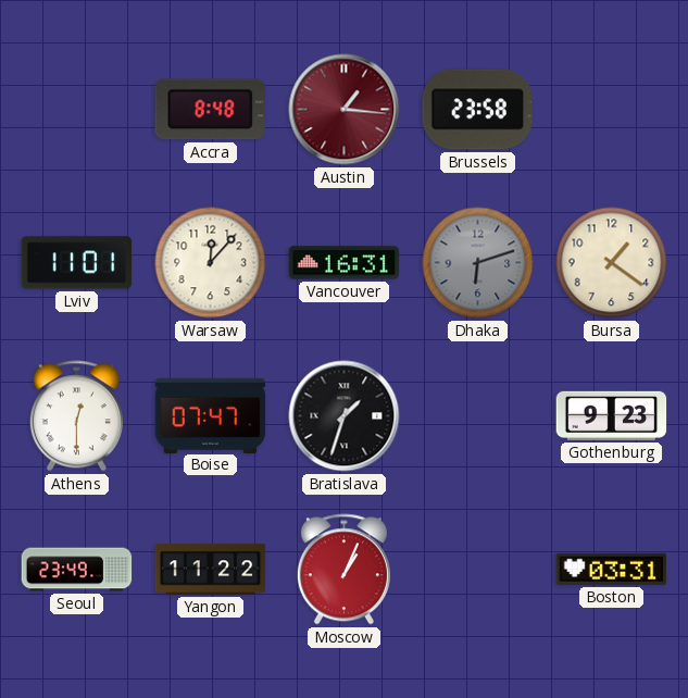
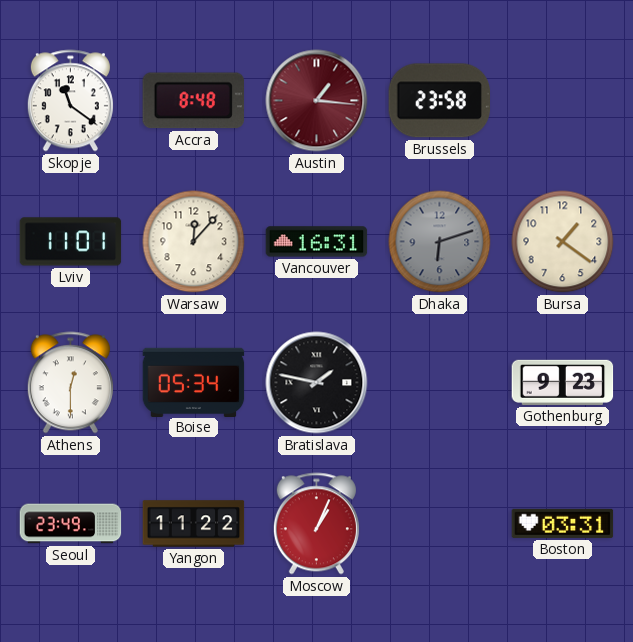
Skopje: none -> 11:21
Boise: 07:47 -> 05:34
Bratislava: 1:33 -> 1:47
